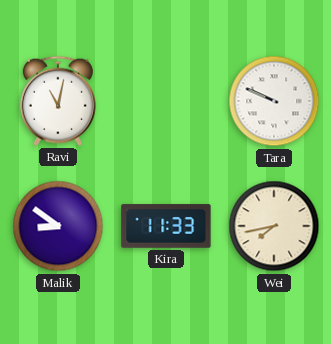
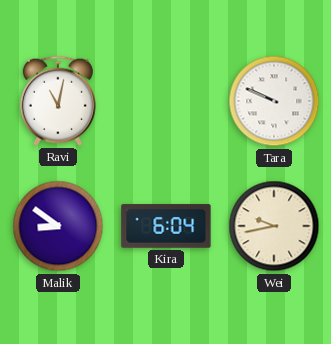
Kira: 11:33 -> 6:04
Wei: 7:43 -> 9:43
